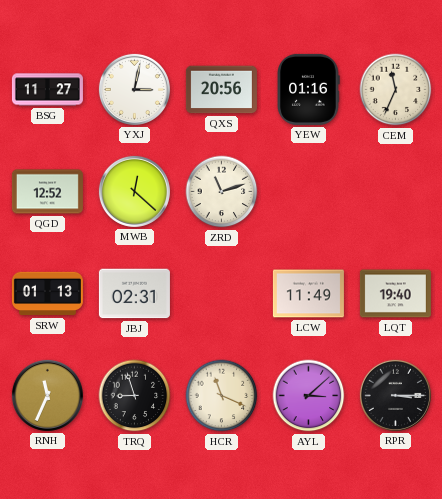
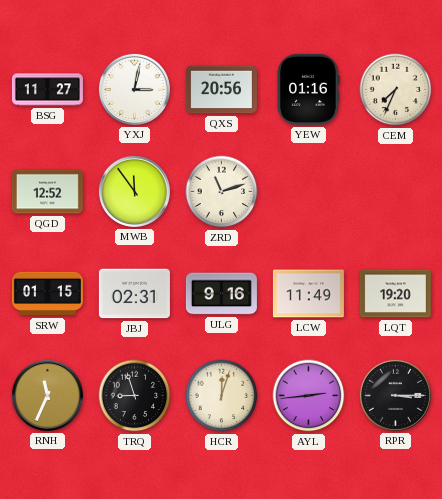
CEM: 11:34 -> 7:34
MWB: 12:22 -> 11:54
SRW: 01:13 -> 01:15
ULG: none -> 9:16
LQT: 19:40 -> 19:20
HCR: 11:19 -> 12:03
AYL: 3:08 -> 2:44
